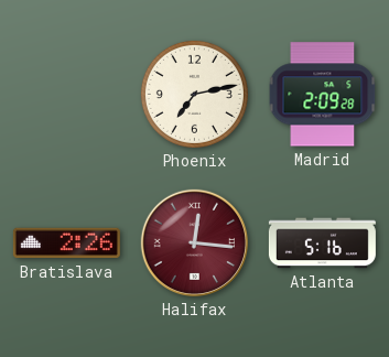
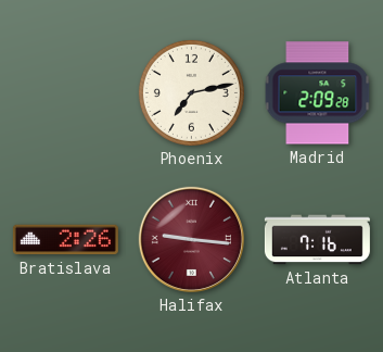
Halifax: 12:16 -> 9:16
Atlanta: 5:16 -> 7:16
